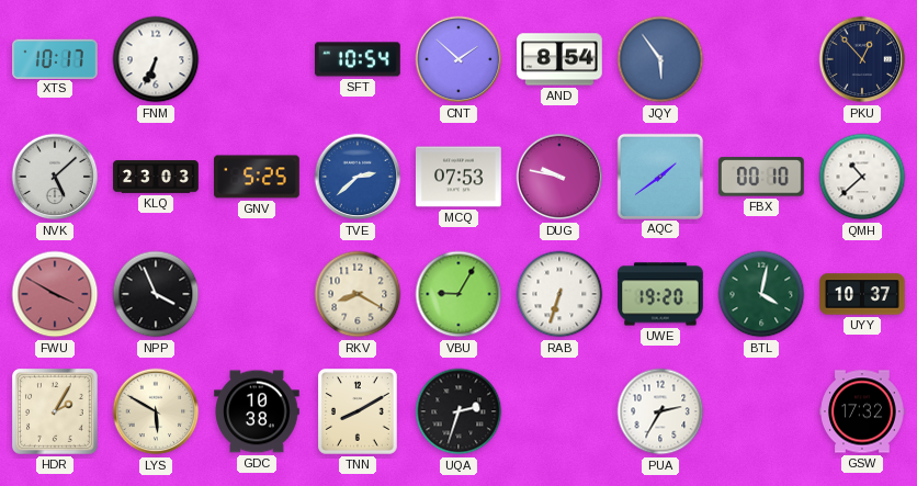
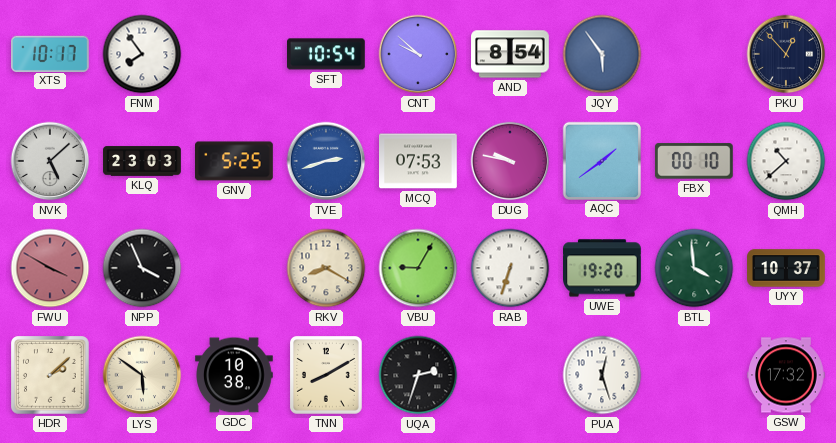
FNM: 6:34 -> 7:54
CNT: 1:52 -> 9:52
TVE: 2:38 -> 2:42
BTL: 4:02 -> 3:59
HDR: 2:05 -> 2:08
LYS: 5:50 -> 5:51
PUA: 2:35 -> 12:27
